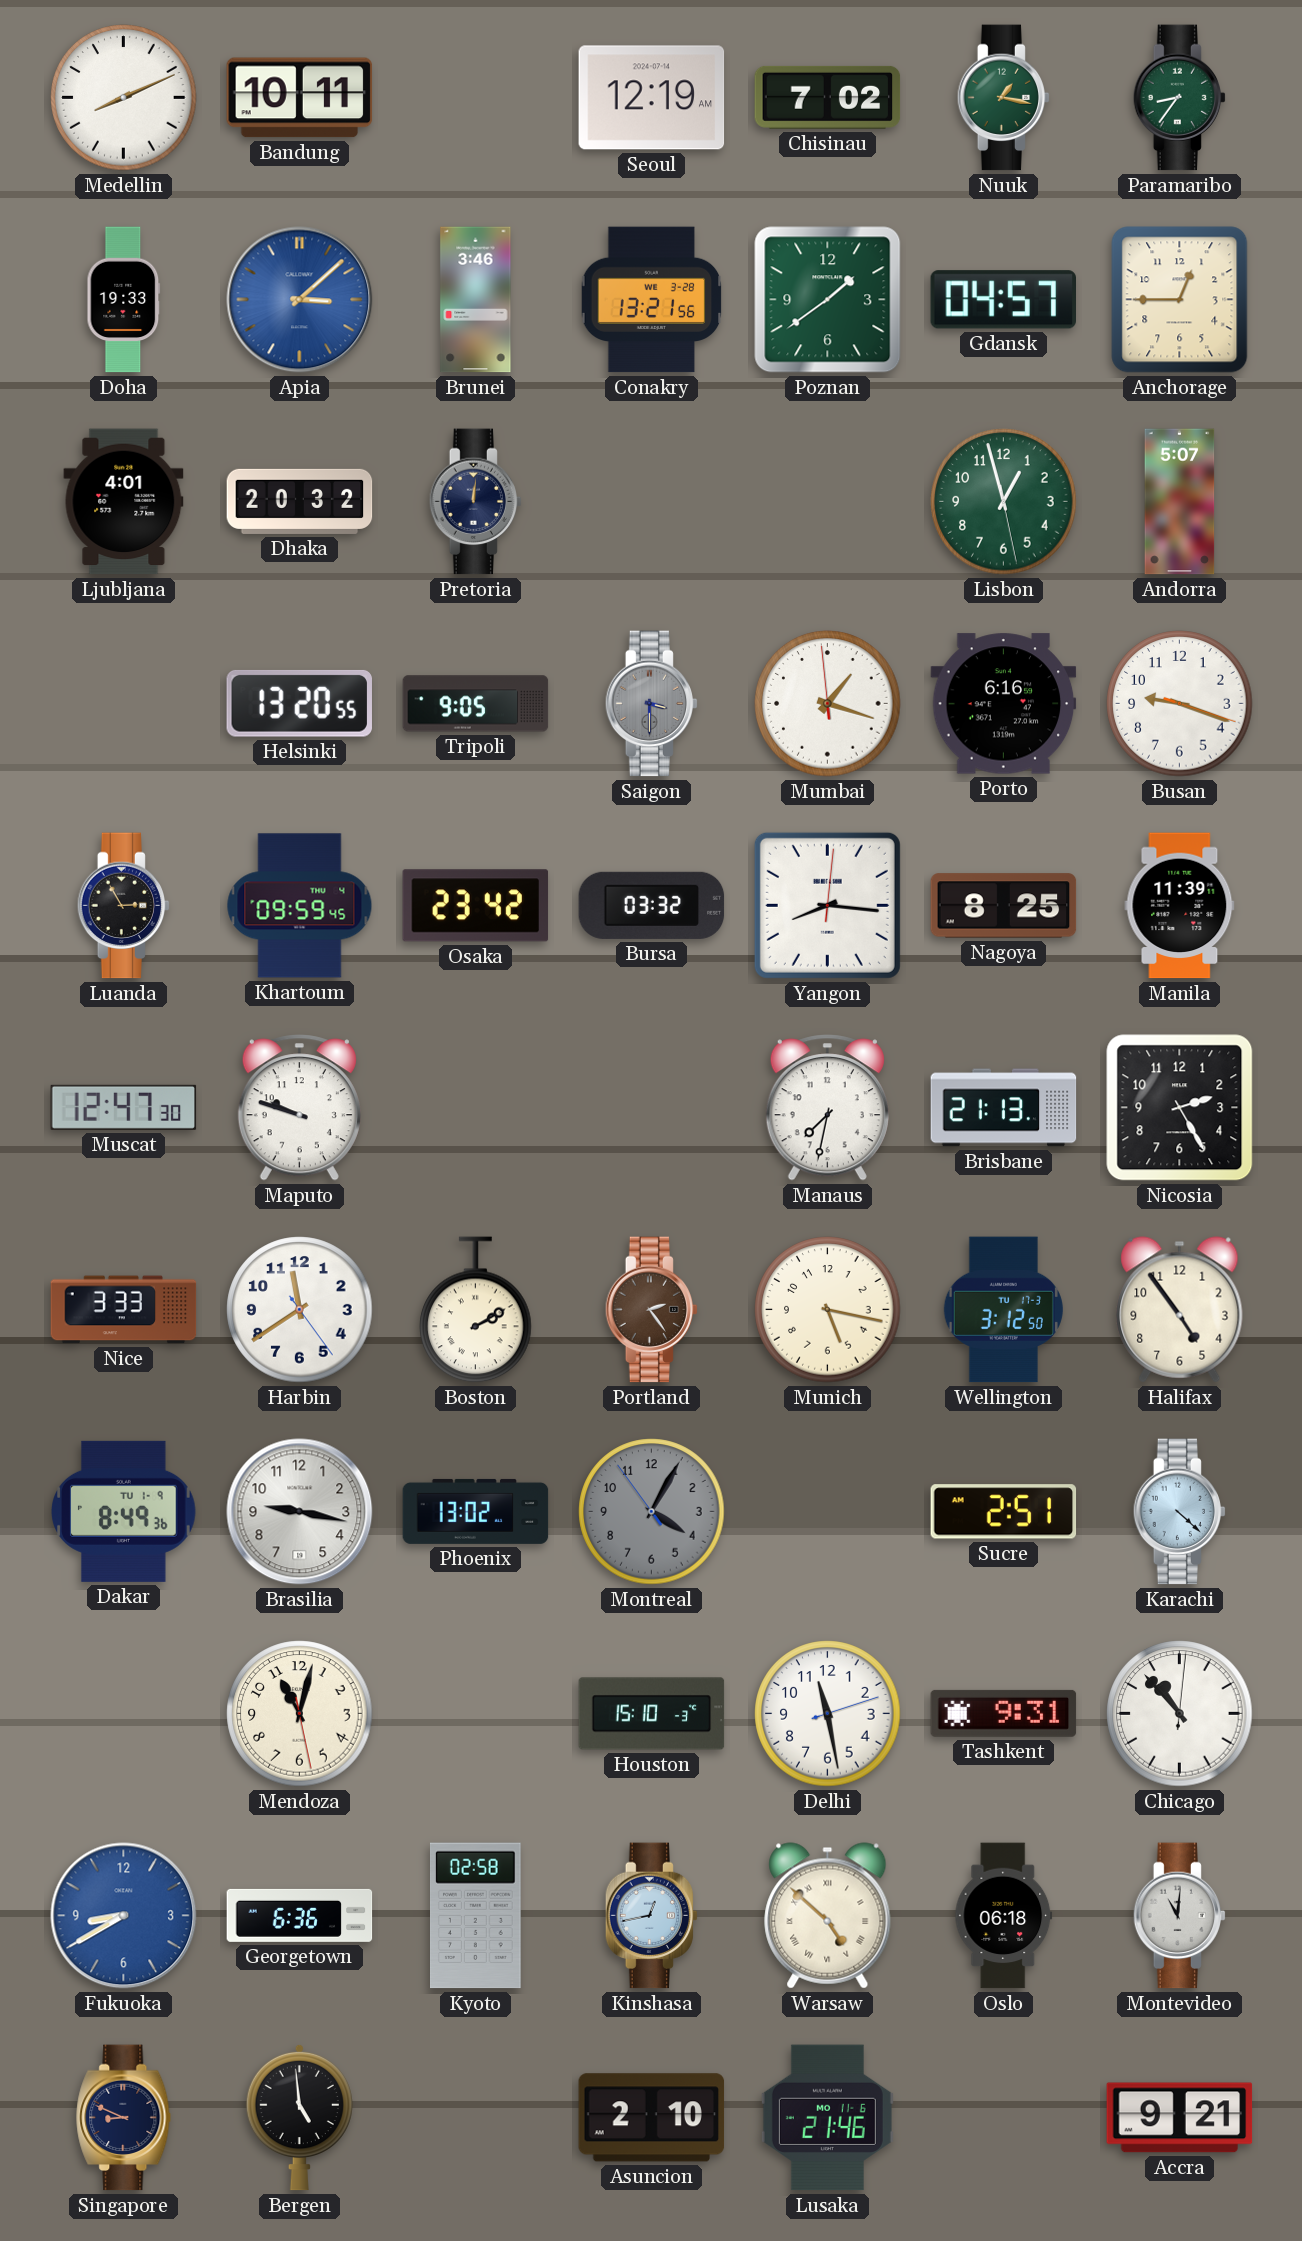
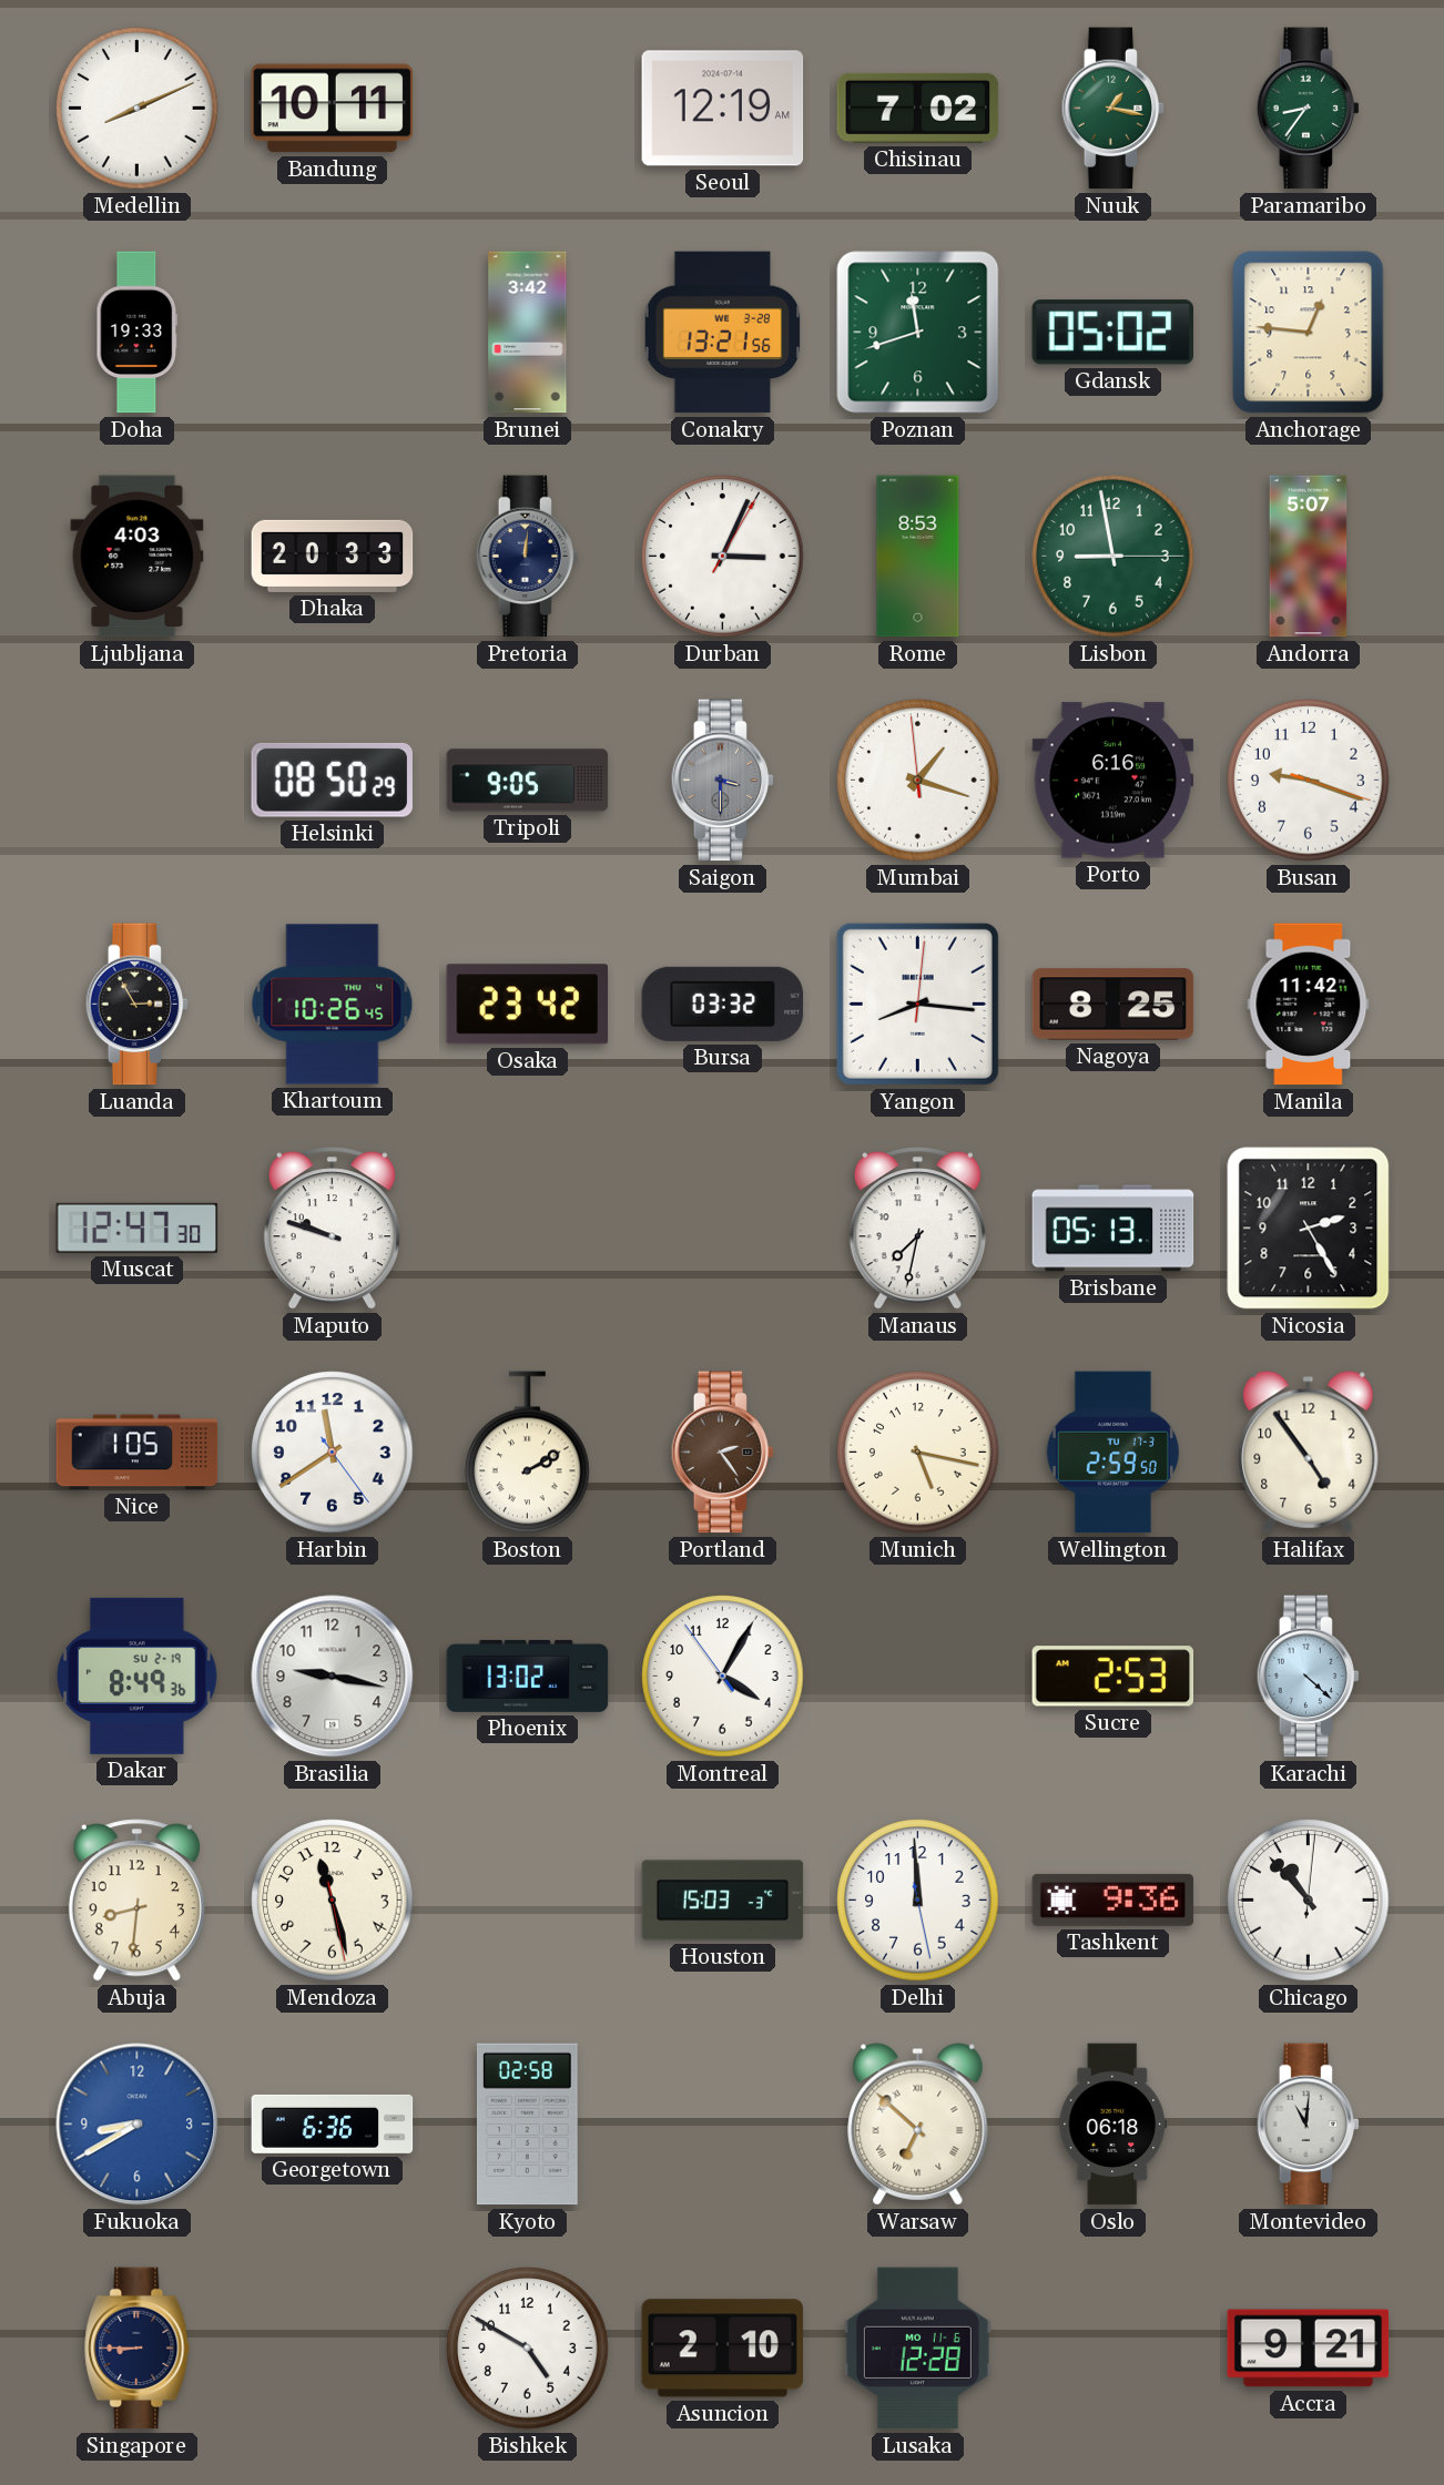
Apia: 3:08 -> none
Brunei: 3:46 -> 3:42
Poznan: 1:39 -> 11:42
Gdansk: 04:57 -> 05:02
Anchorage: 12:45 -> 12:46
Ljubljana: 4:01 -> 4:03
Dhaka: 20:32 -> 20:33
Durban: none -> 3:04
Rome: none -> 8:53
Lisbon: 12:57 -> 8:58
Helsinki: 13:20 -> 08:50
Khartoum: 09:59 -> 10:26
Manila: 11:39 -> 11:42
Brisbane: 21:13 -> 05:13
Nice: 3:33 -> 1:05
Wellington: 3:12 -> 2:59
Dakar date: TU 1-9 -> SU 2-19
Montreal dial: grey -> white
Sucre: 2:51 -> 2:53
Abuja: none -> 8:31
Mendoza: 11:02 -> 11:27
Houston: 15:10 -> 15:03
Delhi: 11:28 -> 11:59
Tashkent: 9:31 -> 9:36
Kinshasa: 12:43 -> none
Warsaw: 4:52 -> 6:52
Singapore: 8:49 -> 8:45
Bergen: 4:59 -> none
Bishkek: none -> 4:50
Lusaka: 21:46 -> 12:28
